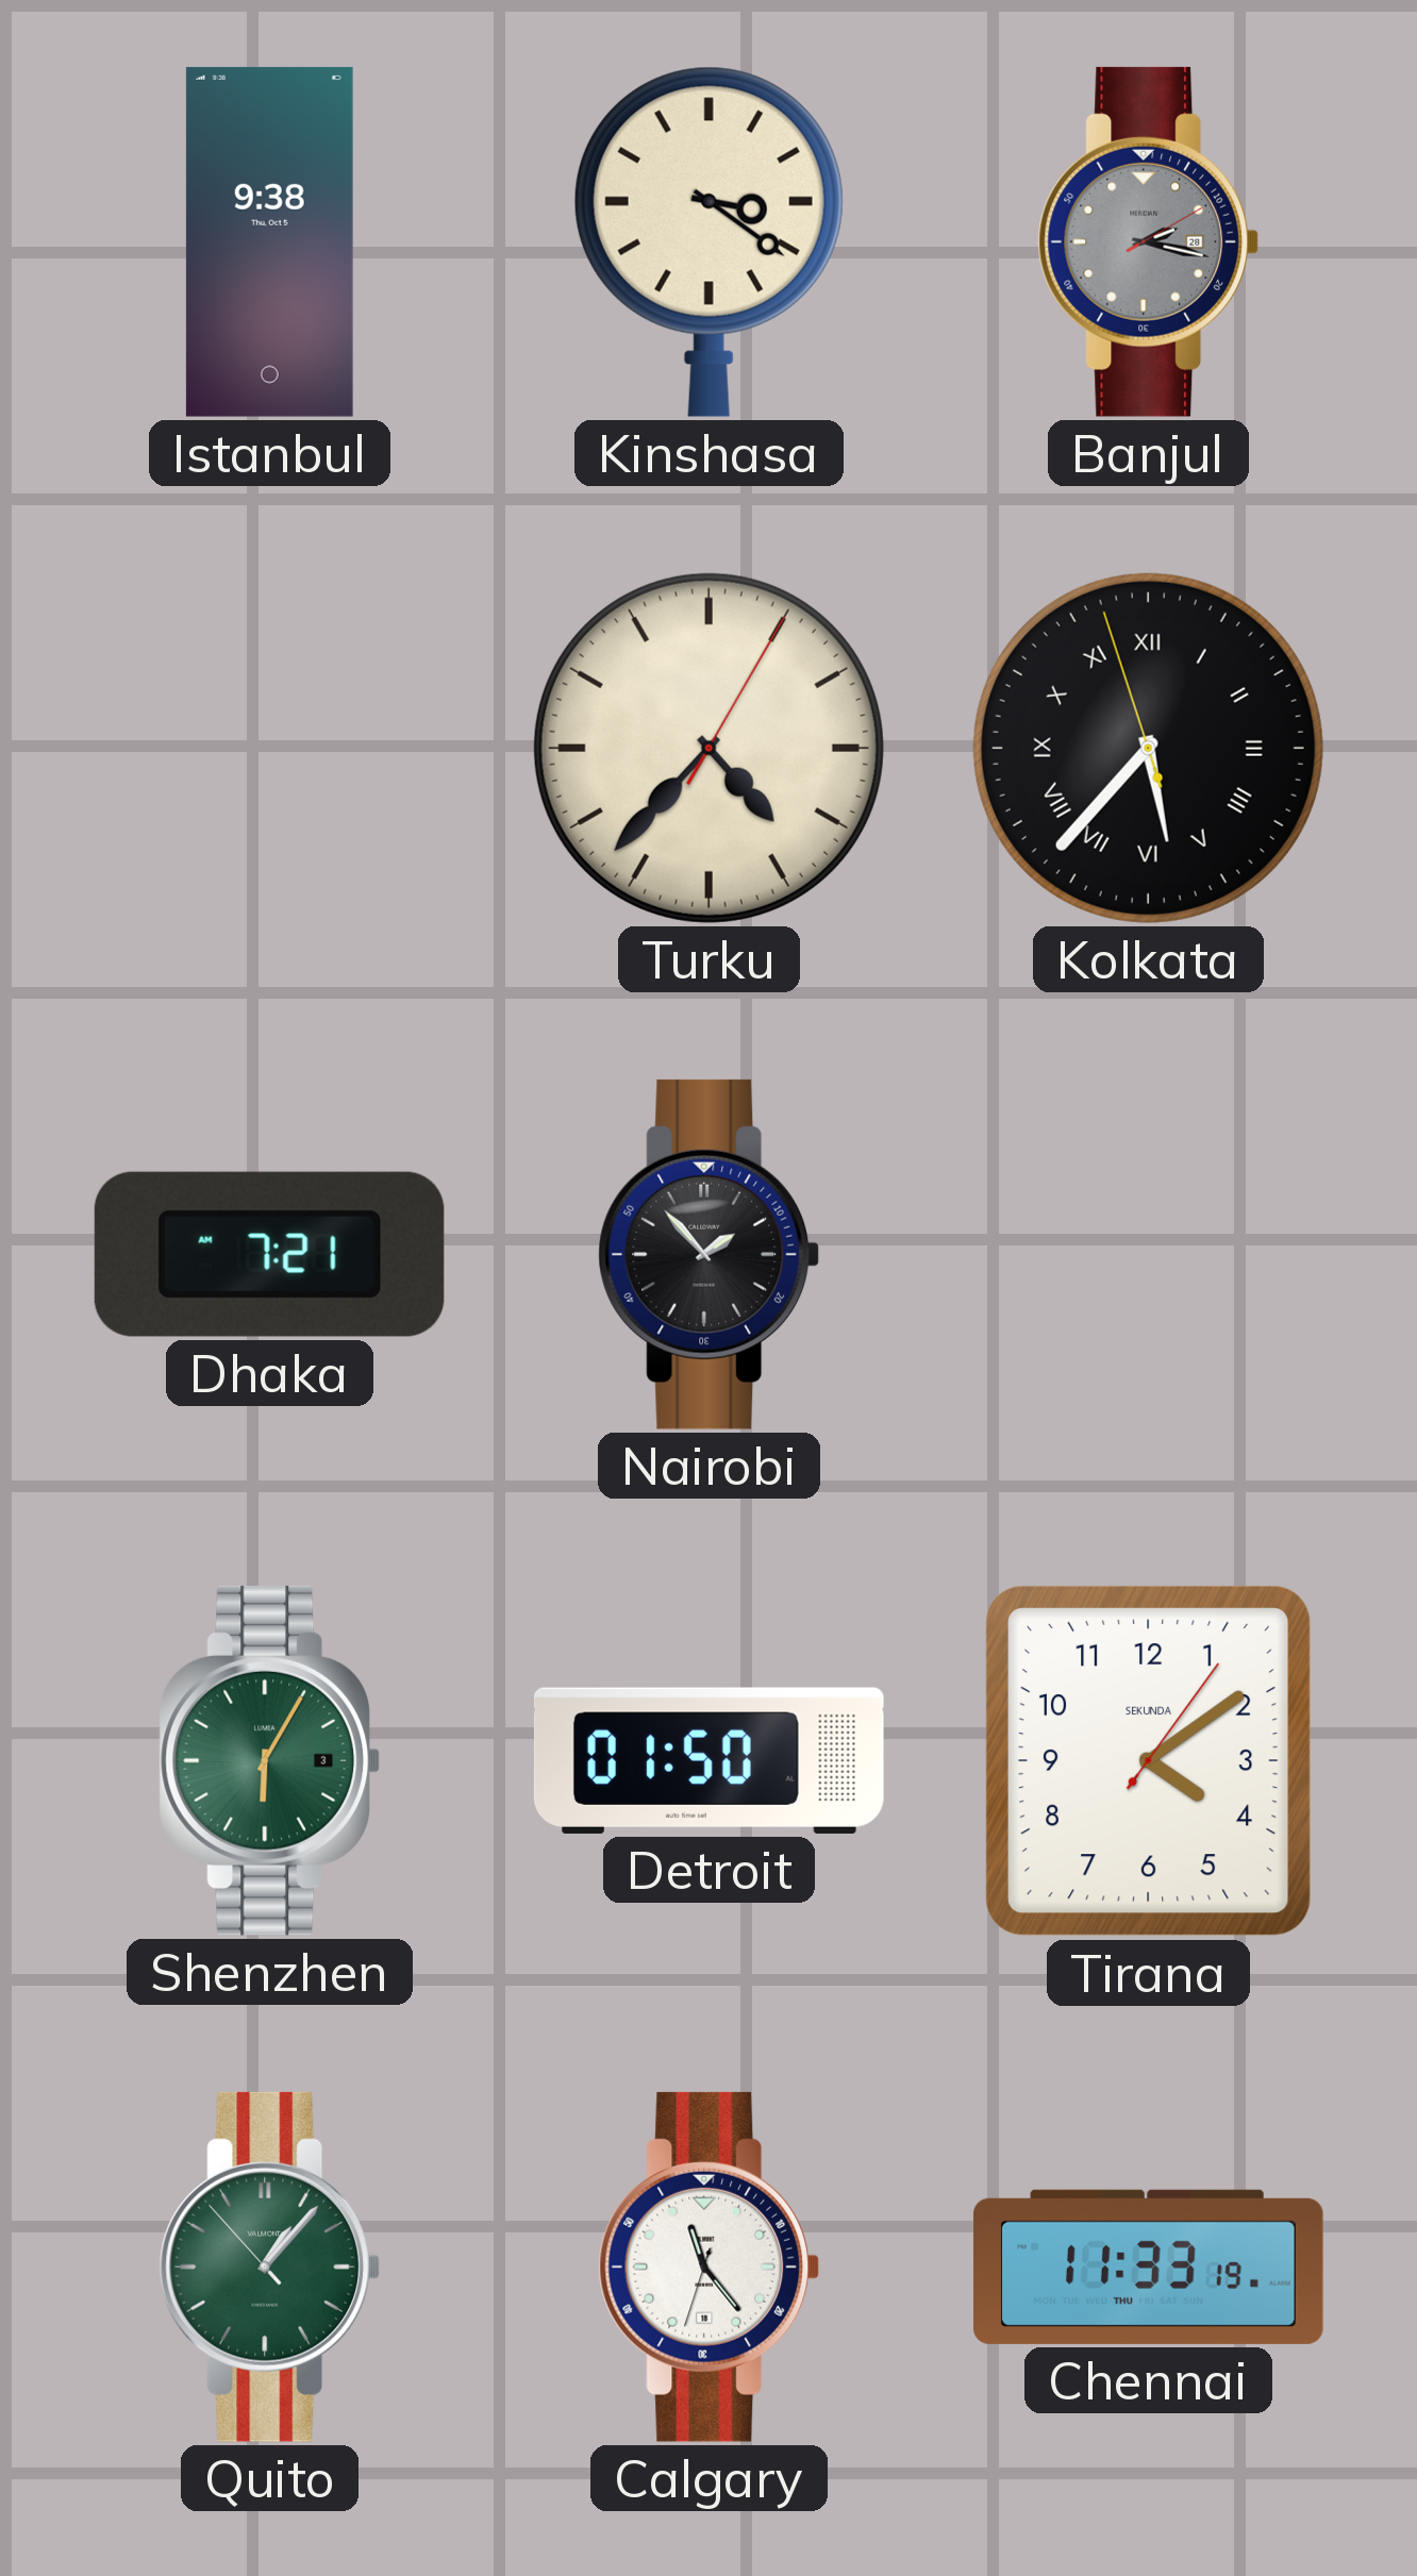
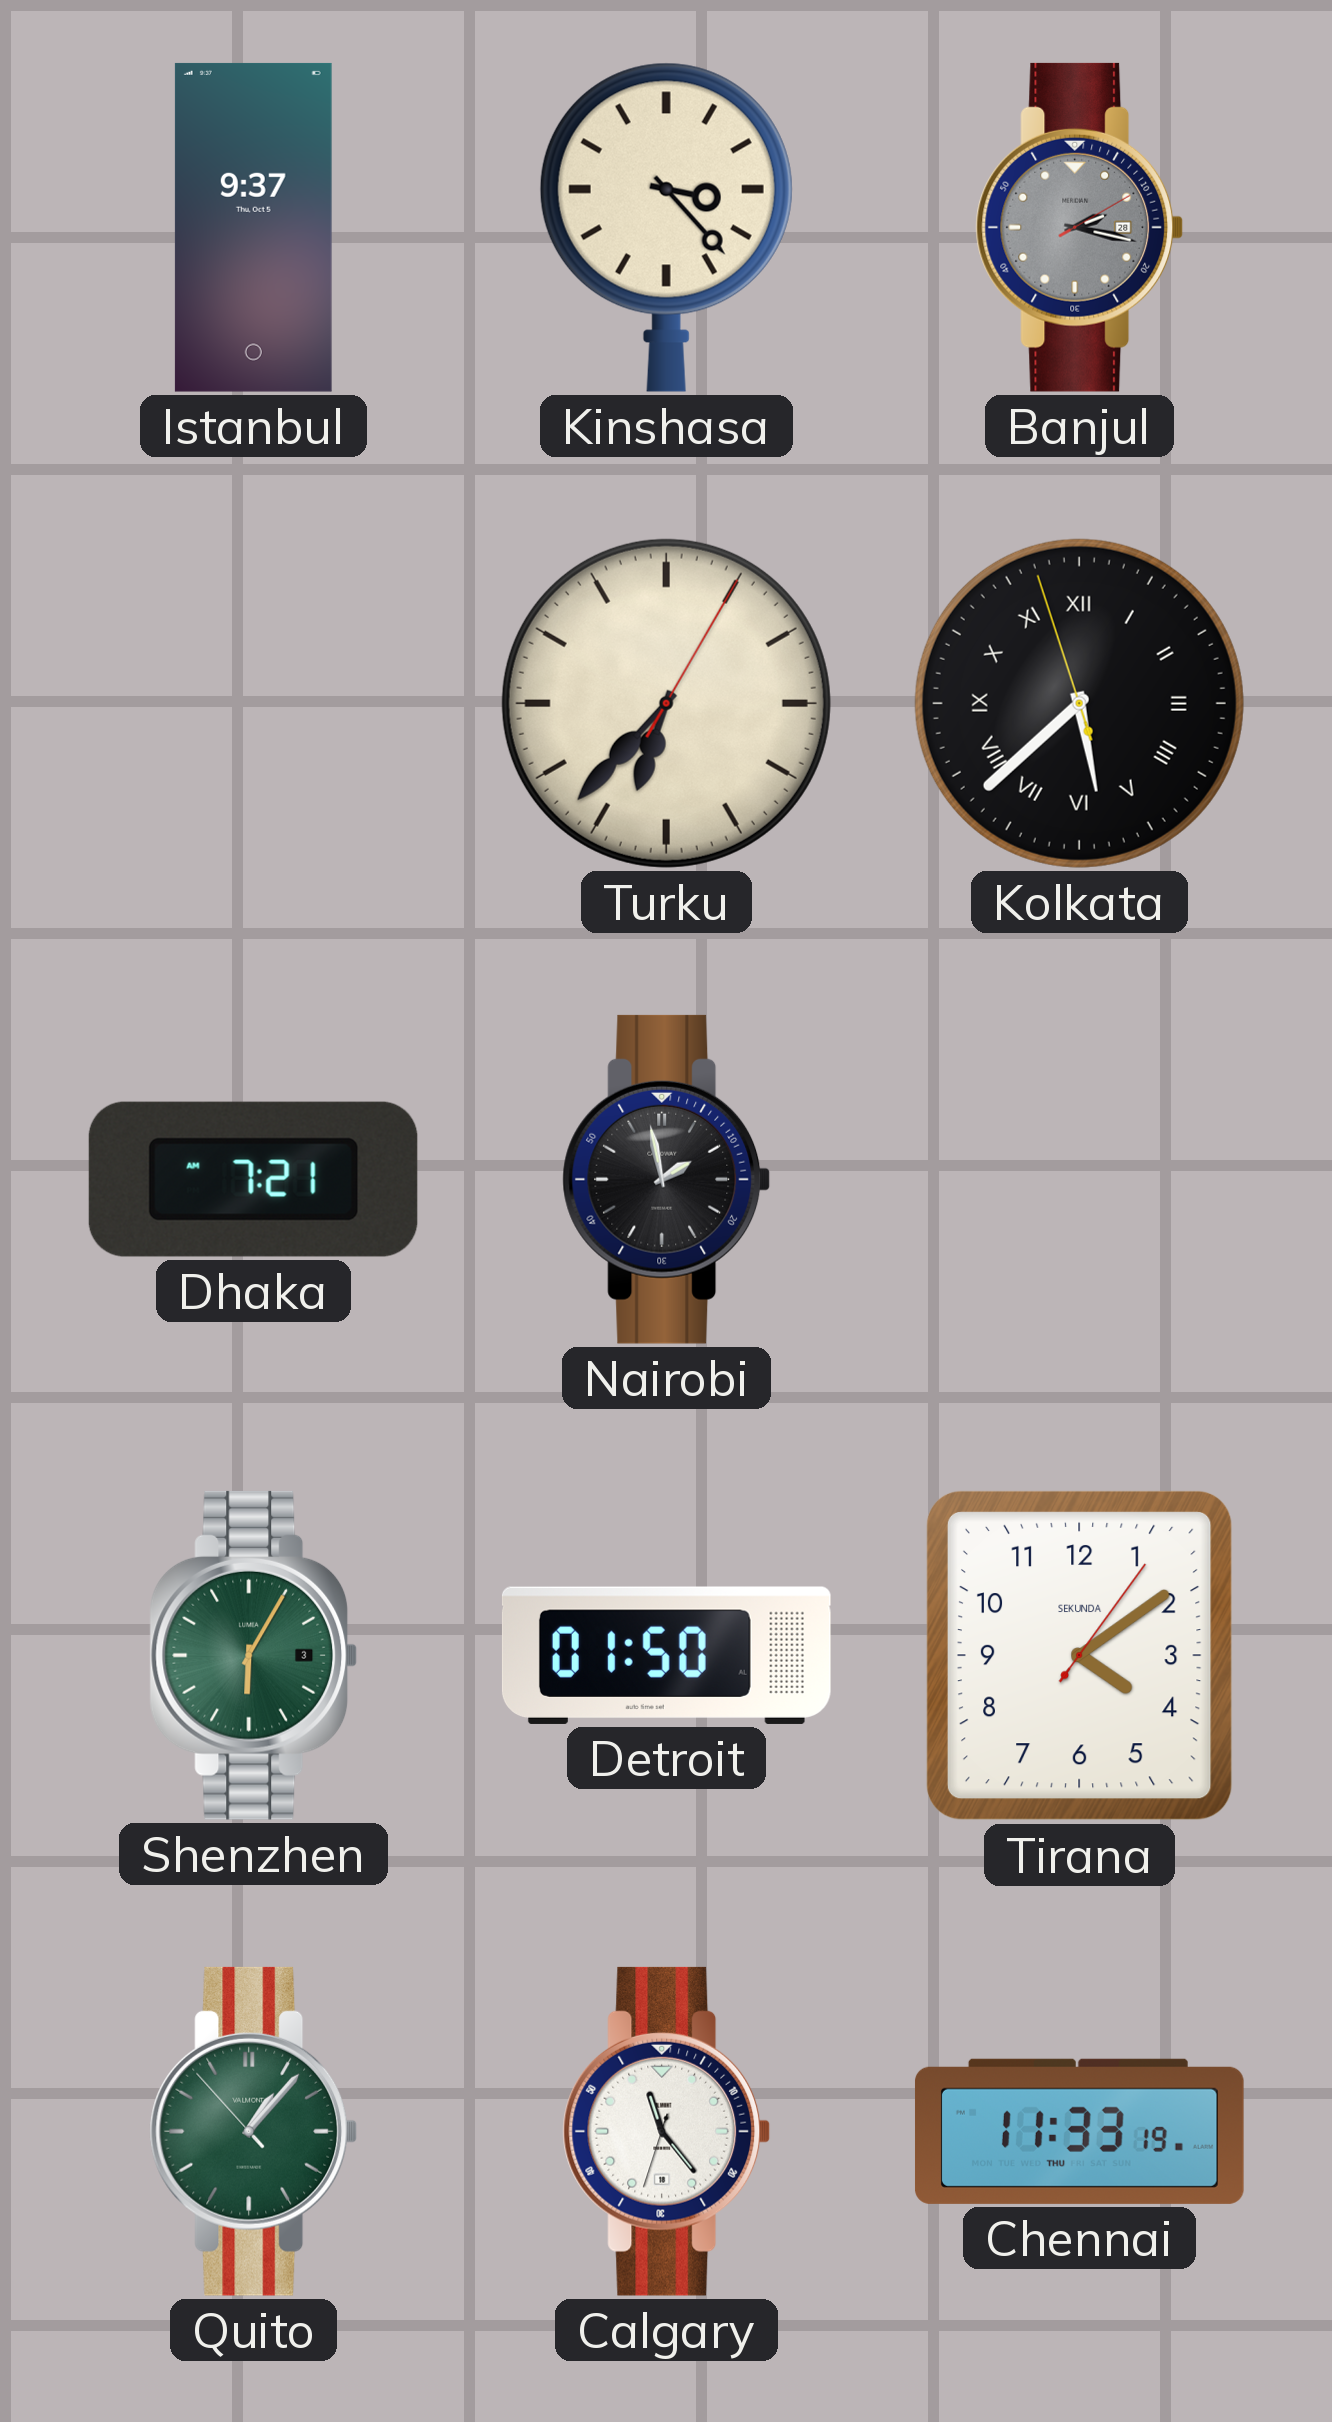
Istanbul: 9:38 -> 9:37
Kinshasa: 3:21 -> 3:23
Turku: 4:37 -> 6:37
Kolkata: 5:36 -> 5:37
Nairobi: 1:53 -> 1:58
